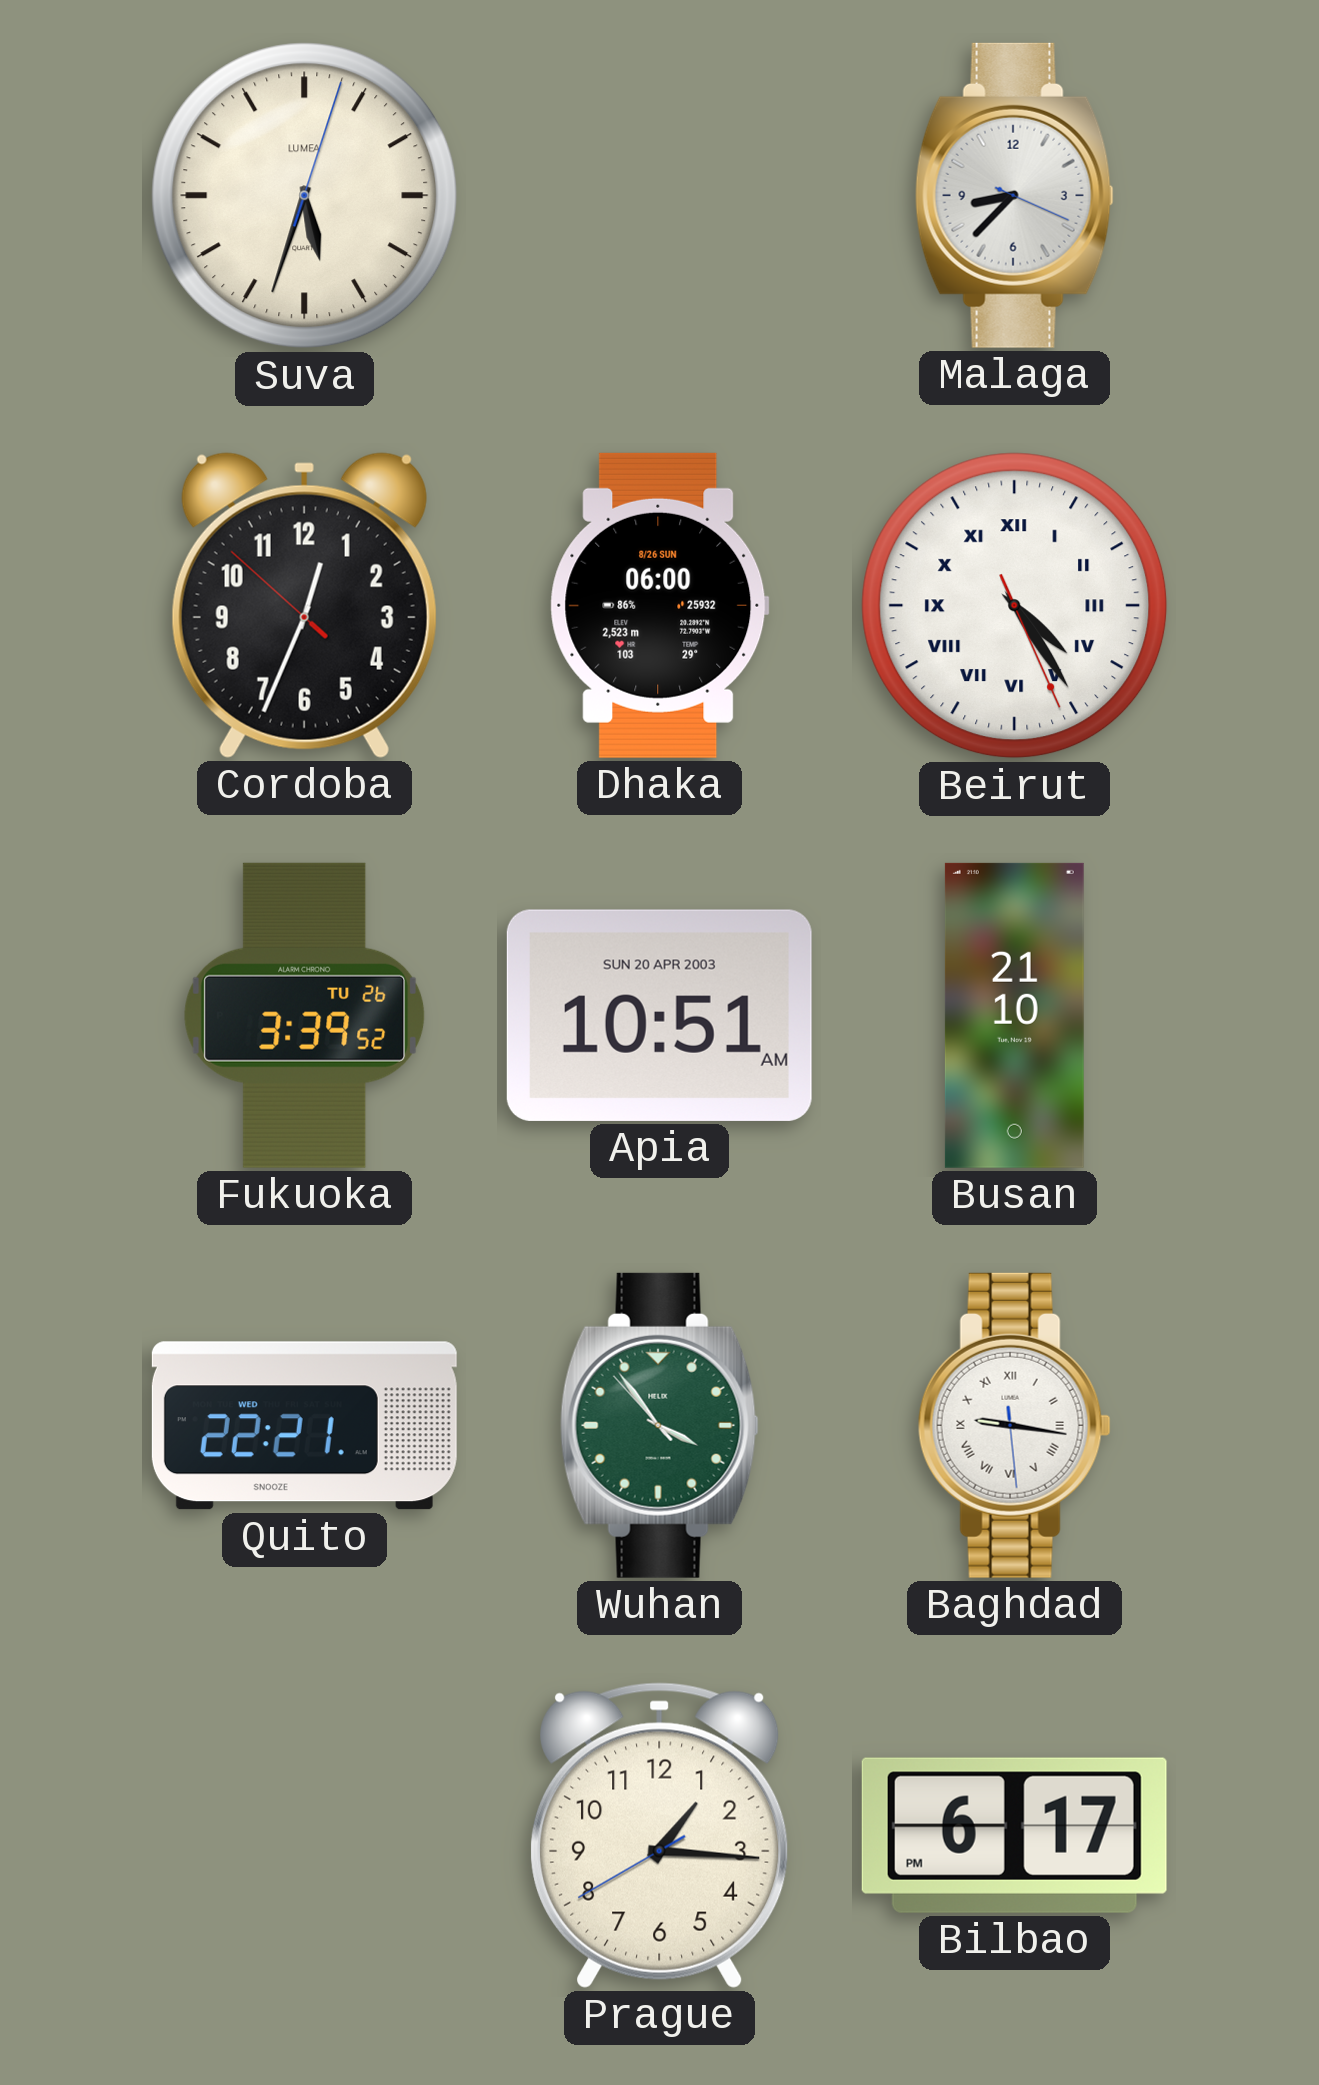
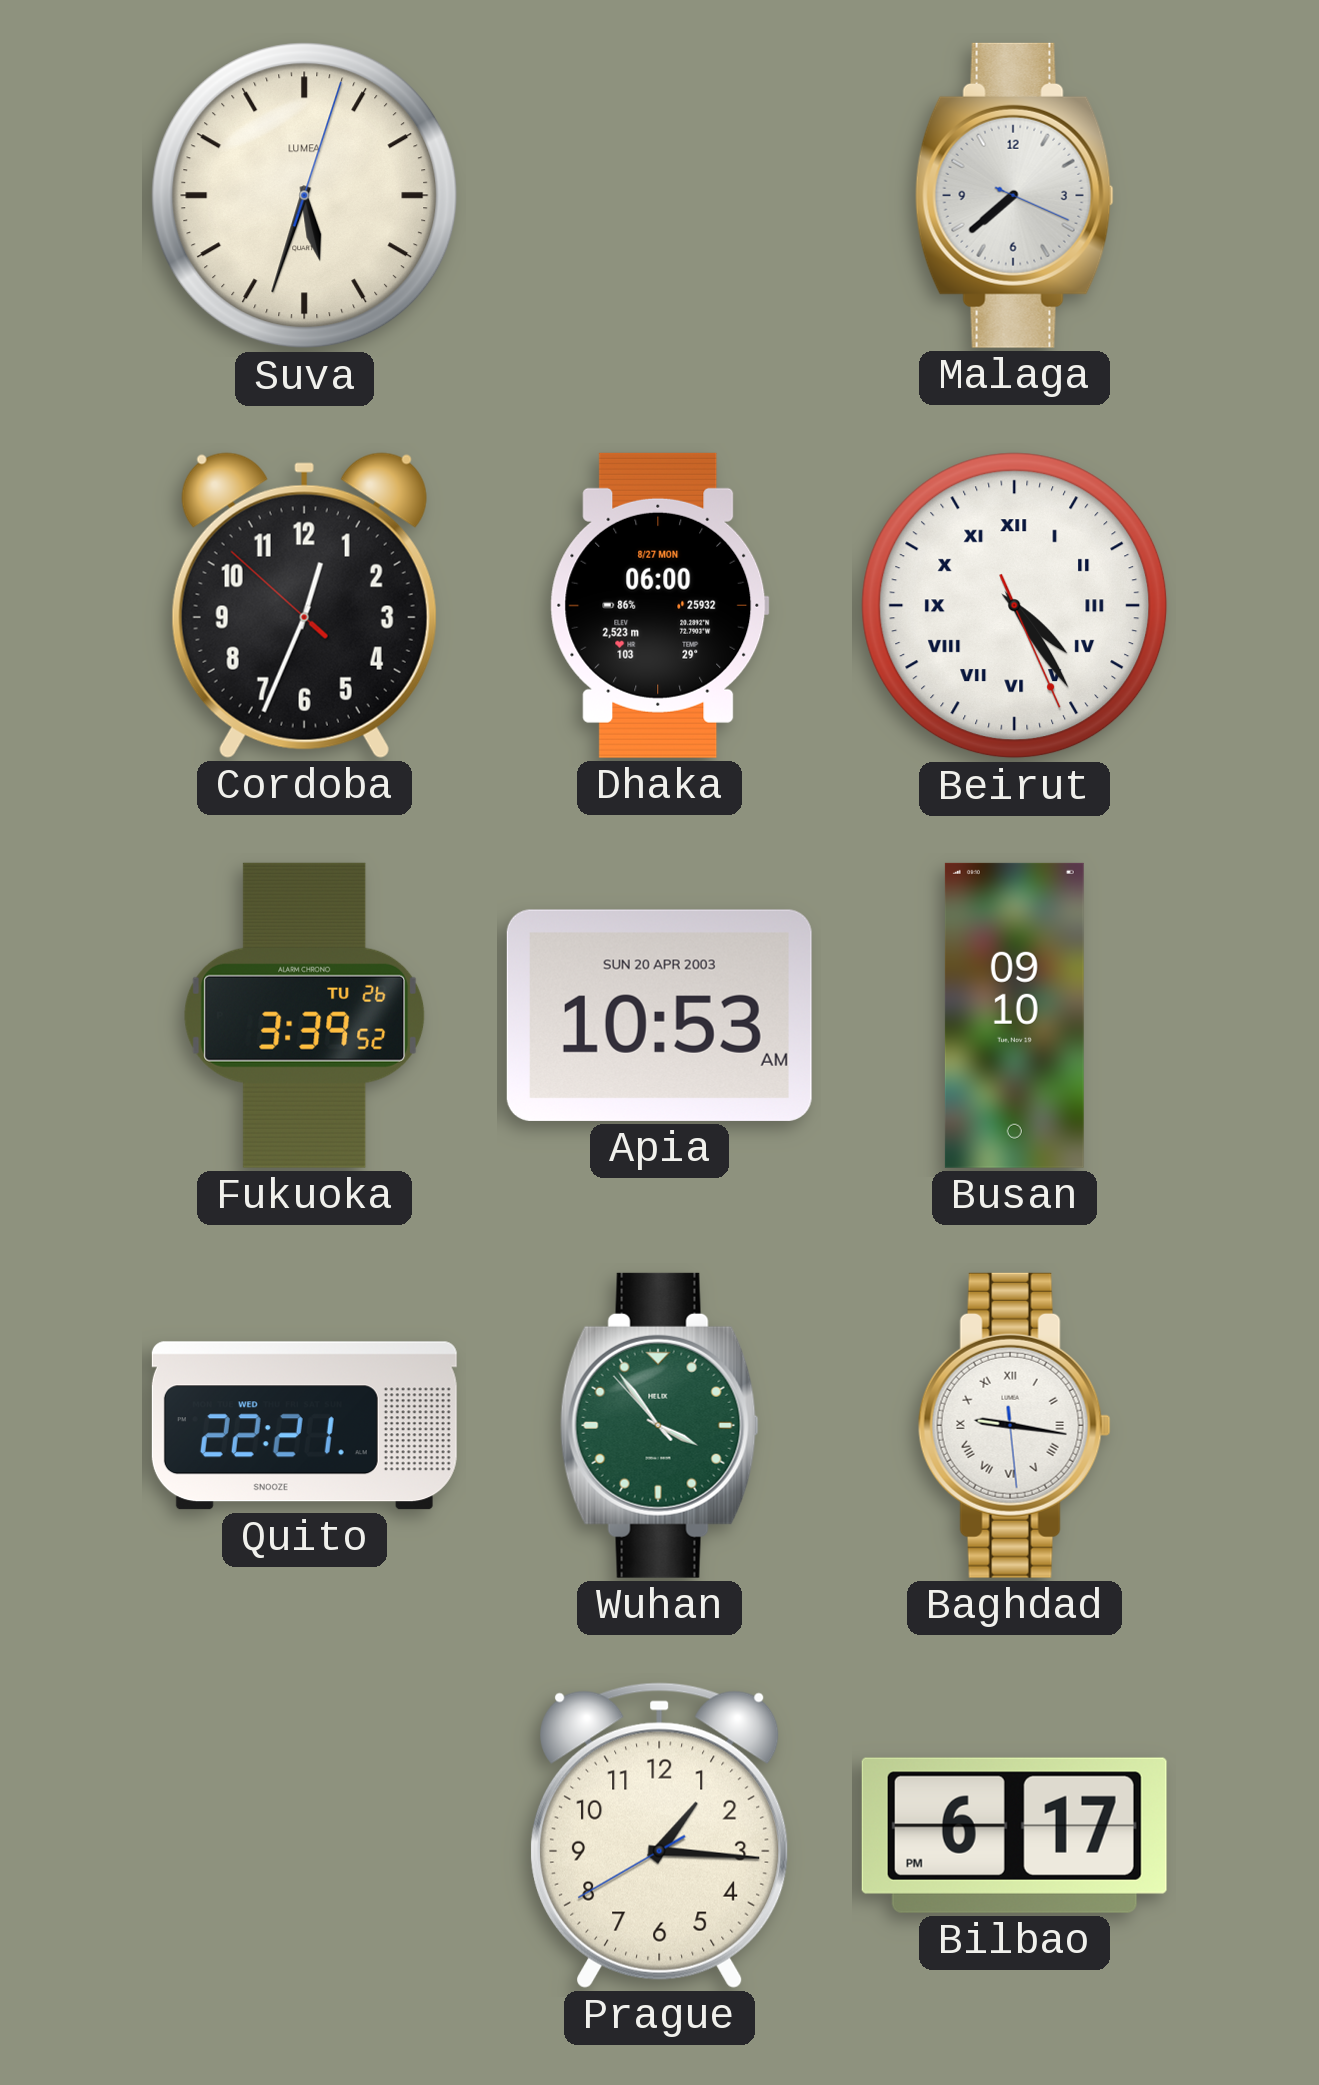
Malaga: 8:37 -> 7:38
Dhaka date: 8/26 SUN -> 8/27 MON
Apia: 10:51 -> 10:53
Busan: 21:10 -> 09:10
